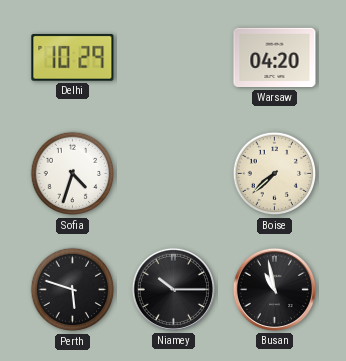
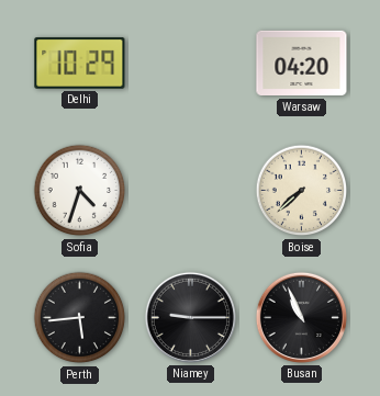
Perth: 5:48 -> 5:44
Niamey: 10:15 -> 9:15
Busan: 10:58 -> 10:56
